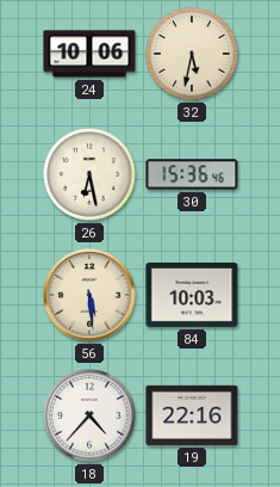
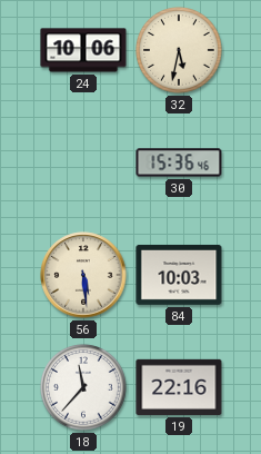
26: 6:28 -> none
18: 4:37 -> 11:37
